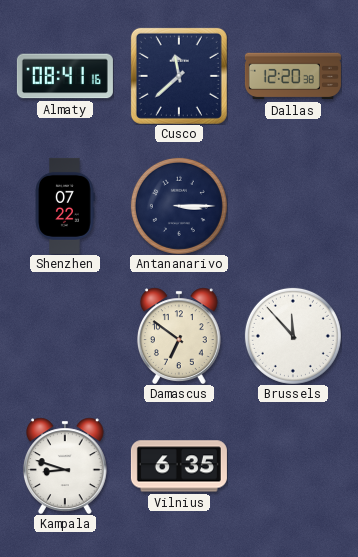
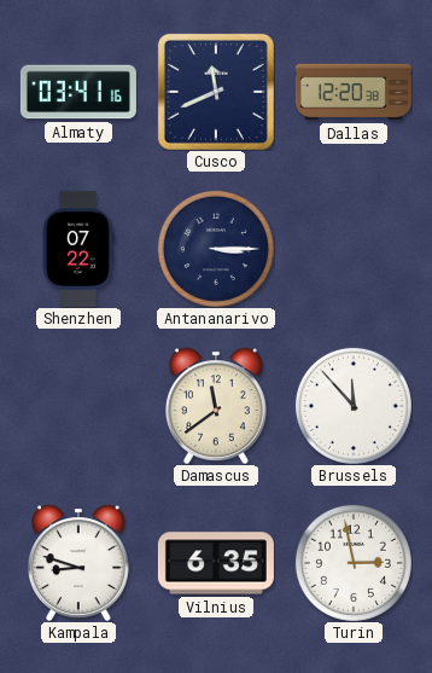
Almaty: 08:41 -> 03:41
Cusco: 11:38 -> 11:41
Damascus: 6:51 -> 11:39
Turin: none -> 2:58
